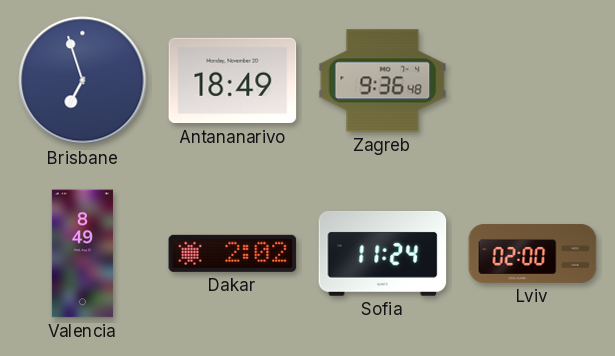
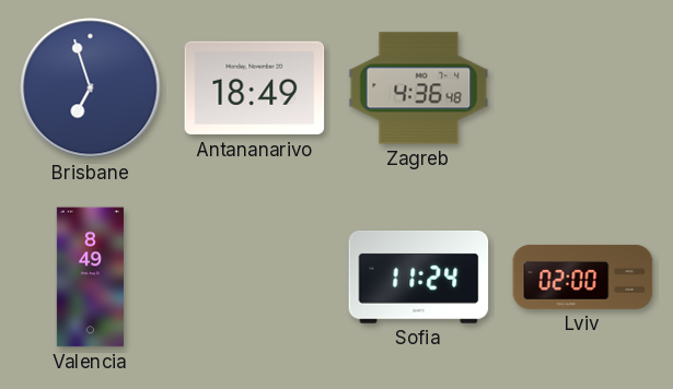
Zagreb: 9:36 -> 4:36
Dakar: 2:02 -> none
